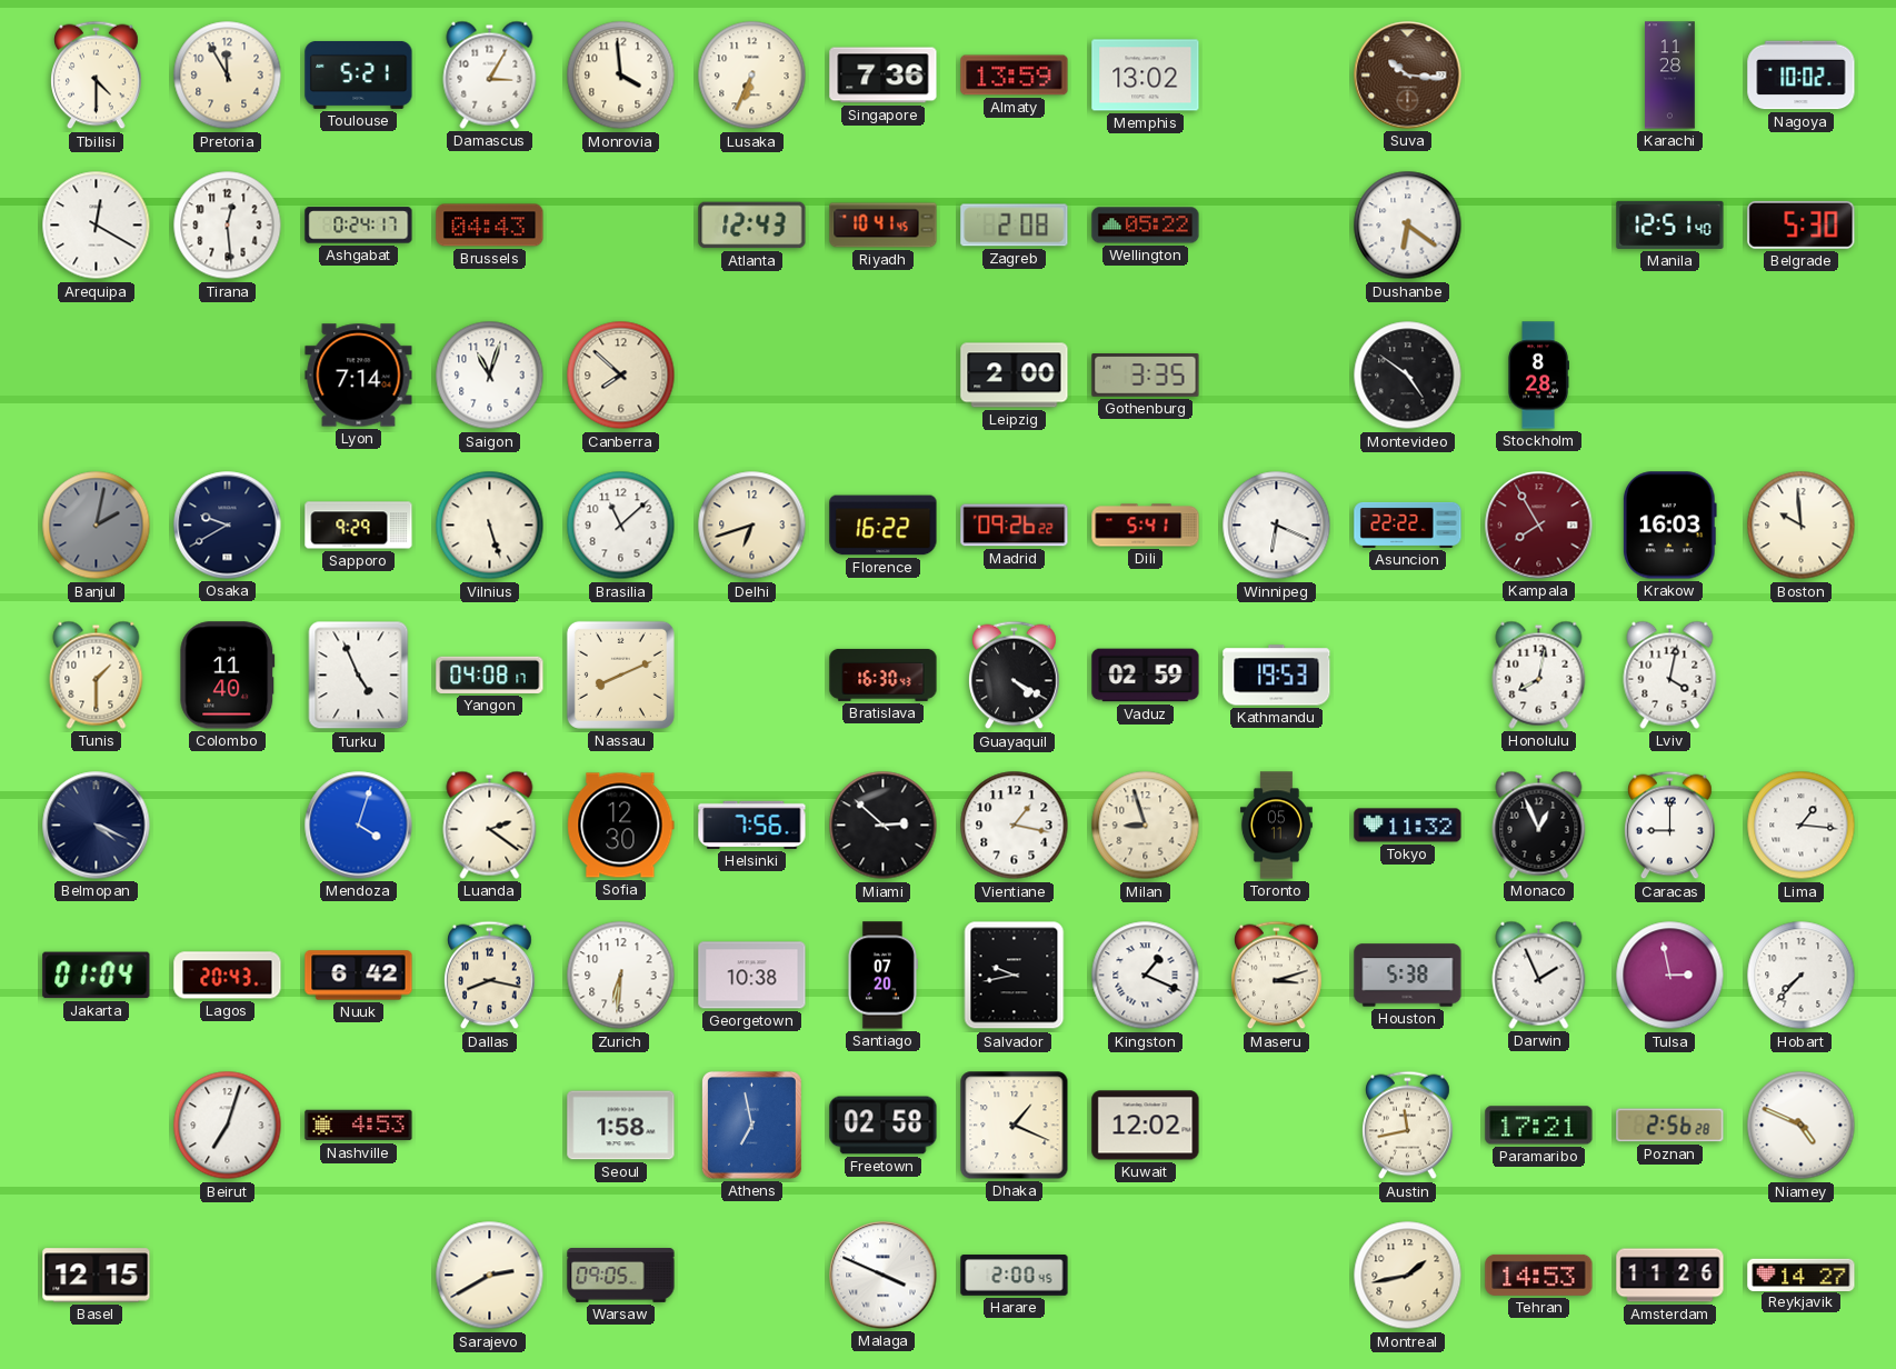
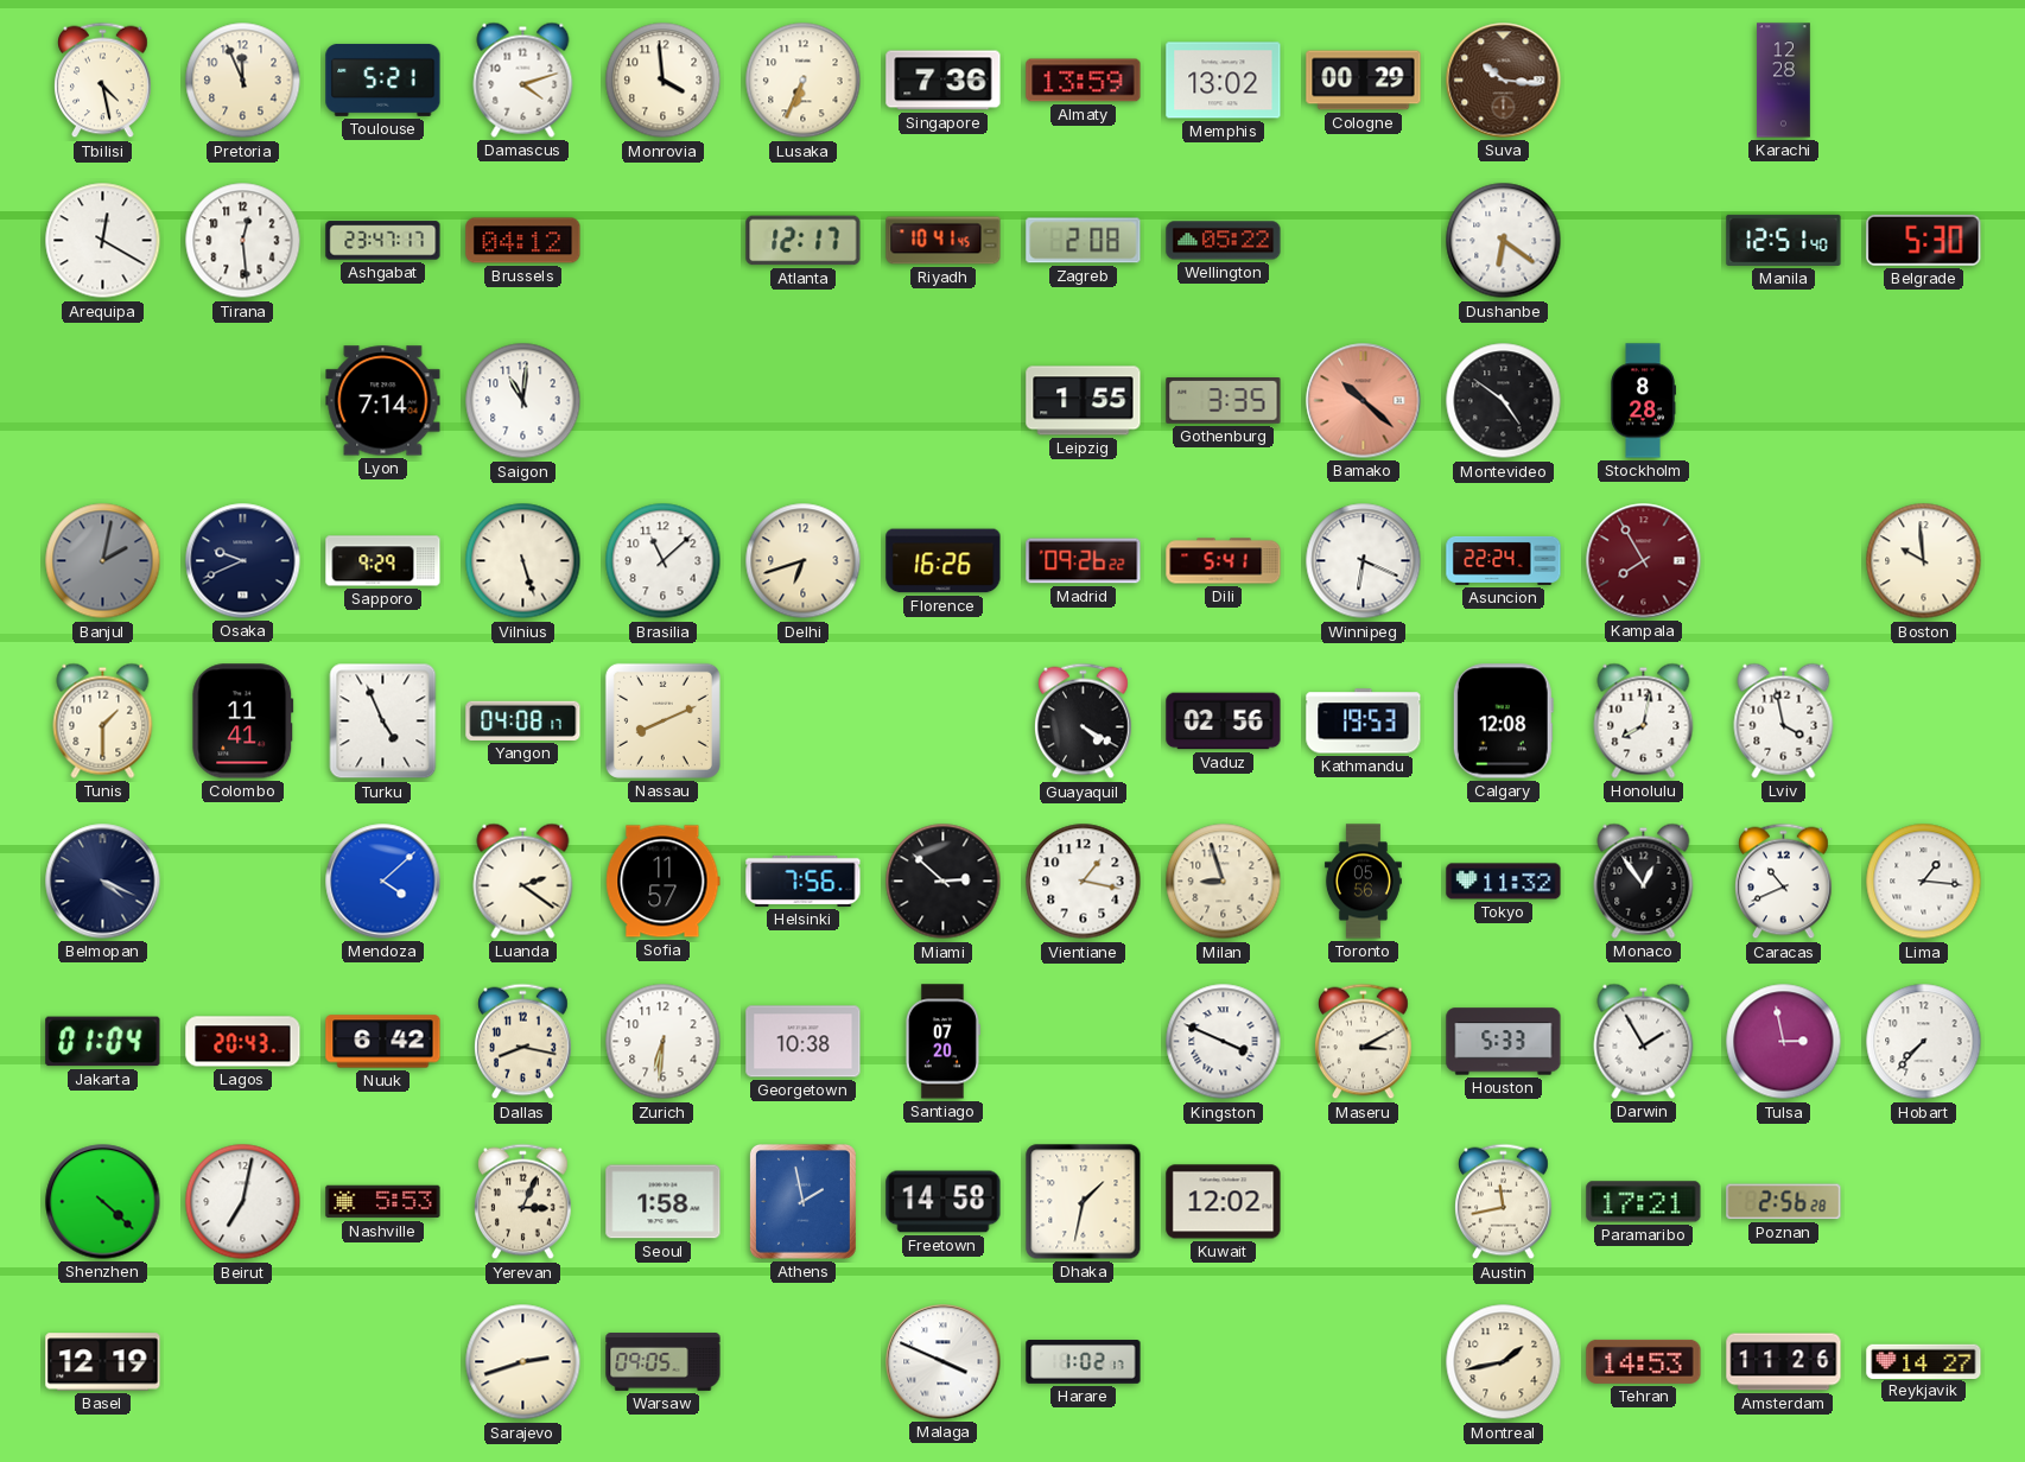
Tbilisi: 4:30 -> 4:28
Pretoria: 11:55 -> 11:56
Damascus: 3:05 -> 4:12
Cologne: none -> 00:29
Karachi: 11:28 -> 12:28
Nagoya: 10:02 -> none
Ashgabat: 0:24 -> 23:47
Brussels: 04:43 -> 04:12
Atlanta: 12:43 -> 12:17
Saigon: 11:03 -> 11:01
Canberra: 7:52 -> none
Leipzig: 2:00 -> 1:55
Bamako: none -> 10:22
Osaka: 9:40 -> 9:41
Florence: 16:22 -> 16:26
Asuncion: 22:22 -> 22:24
Krakow: 16:03 -> none
Colombo: 11:40 -> 11:41
Bratislava: 16:30 -> none
Vaduz: 02:59 -> 02:56
Calgary: none -> 12:08
Lviv: 4:02 -> 3:58
Mendoza: 4:03 -> 4:08
Sofia: 12:30 -> 11:57
Toronto: 05:11 -> 05:56
Monaco: 12:56 -> 12:54
Caracas: 9:00 -> 10:41
Salvador: 9:43 -> none
Kingston: 1:19 -> 3:49
Maseru: 3:12 -> 3:10
Houston: 5:38 -> 5:33
Darwin: 1:56 -> 1:55
Shenzhen: none -> 4:22
Beirut: 7:03 -> 7:02
Nashville: 4:53 -> 5:53
Yerevan: none -> 3:04
Athens: 6:58 -> 1:58
Freetown: 02:58 -> 14:58
Dhaka: 1:19 -> 1:32
Niamey: 4:49 -> none
Basel: 12:15 -> 12:19
Sarajevo: 2:40 -> 2:42
Harare: 2:00 -> 1:02
